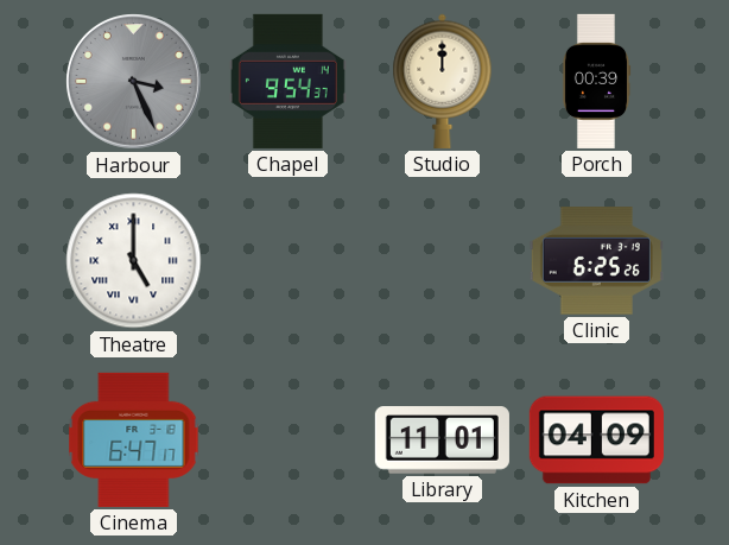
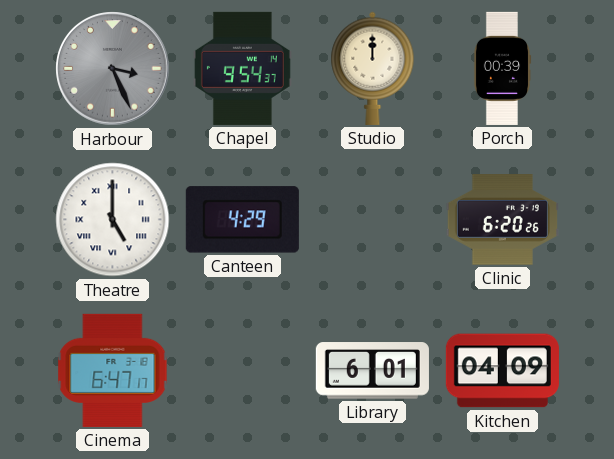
Canteen: none -> 4:29
Clinic: 6:25 -> 6:20
Library: 11:01 -> 6:01
